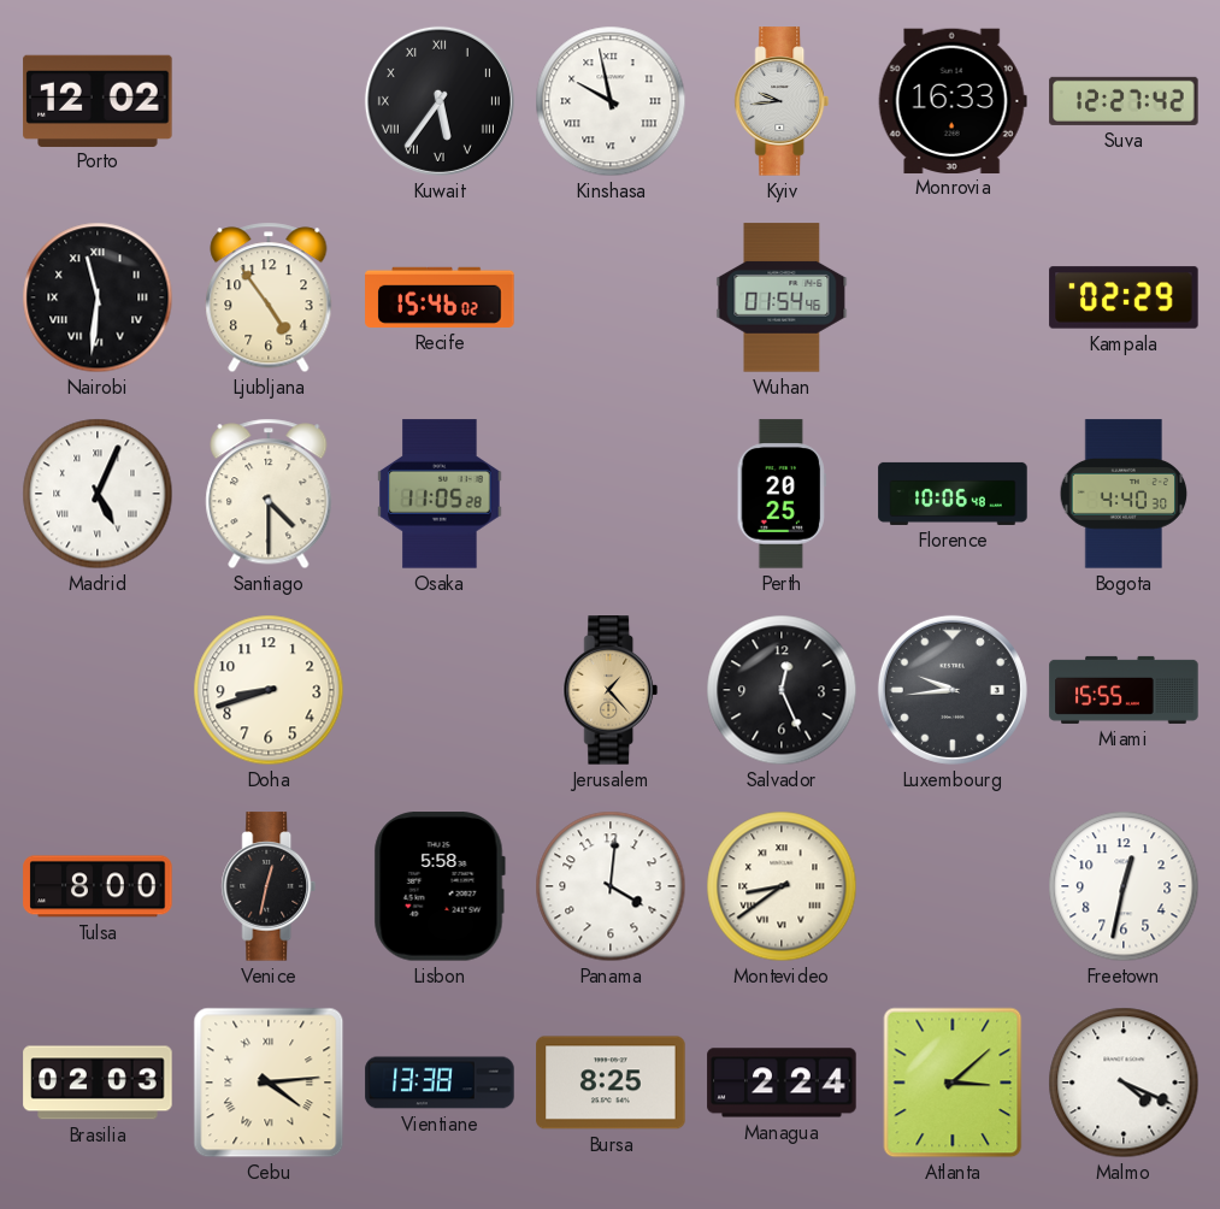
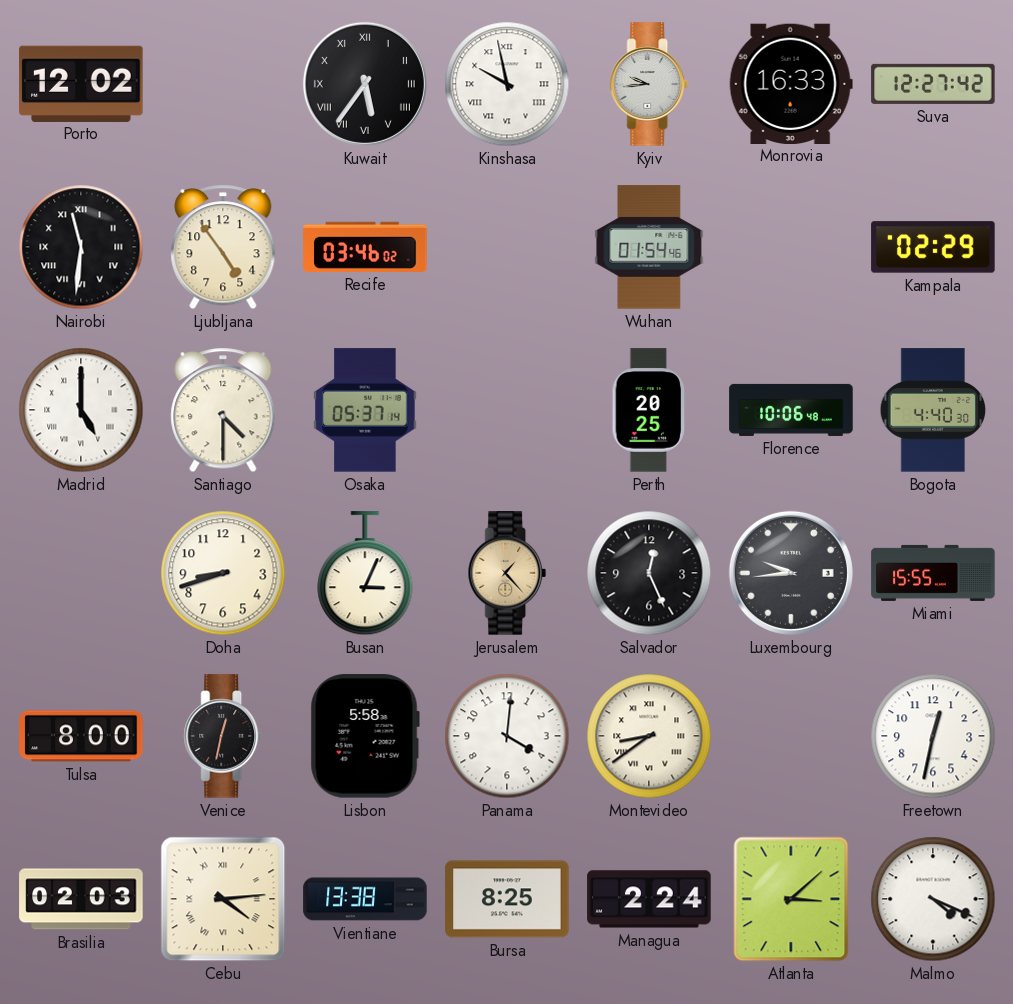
Recife: 15:46 -> 03:46
Madrid: 5:04 -> 5:00
Osaka: 11:05 -> 05:37
Busan: none -> 3:04
